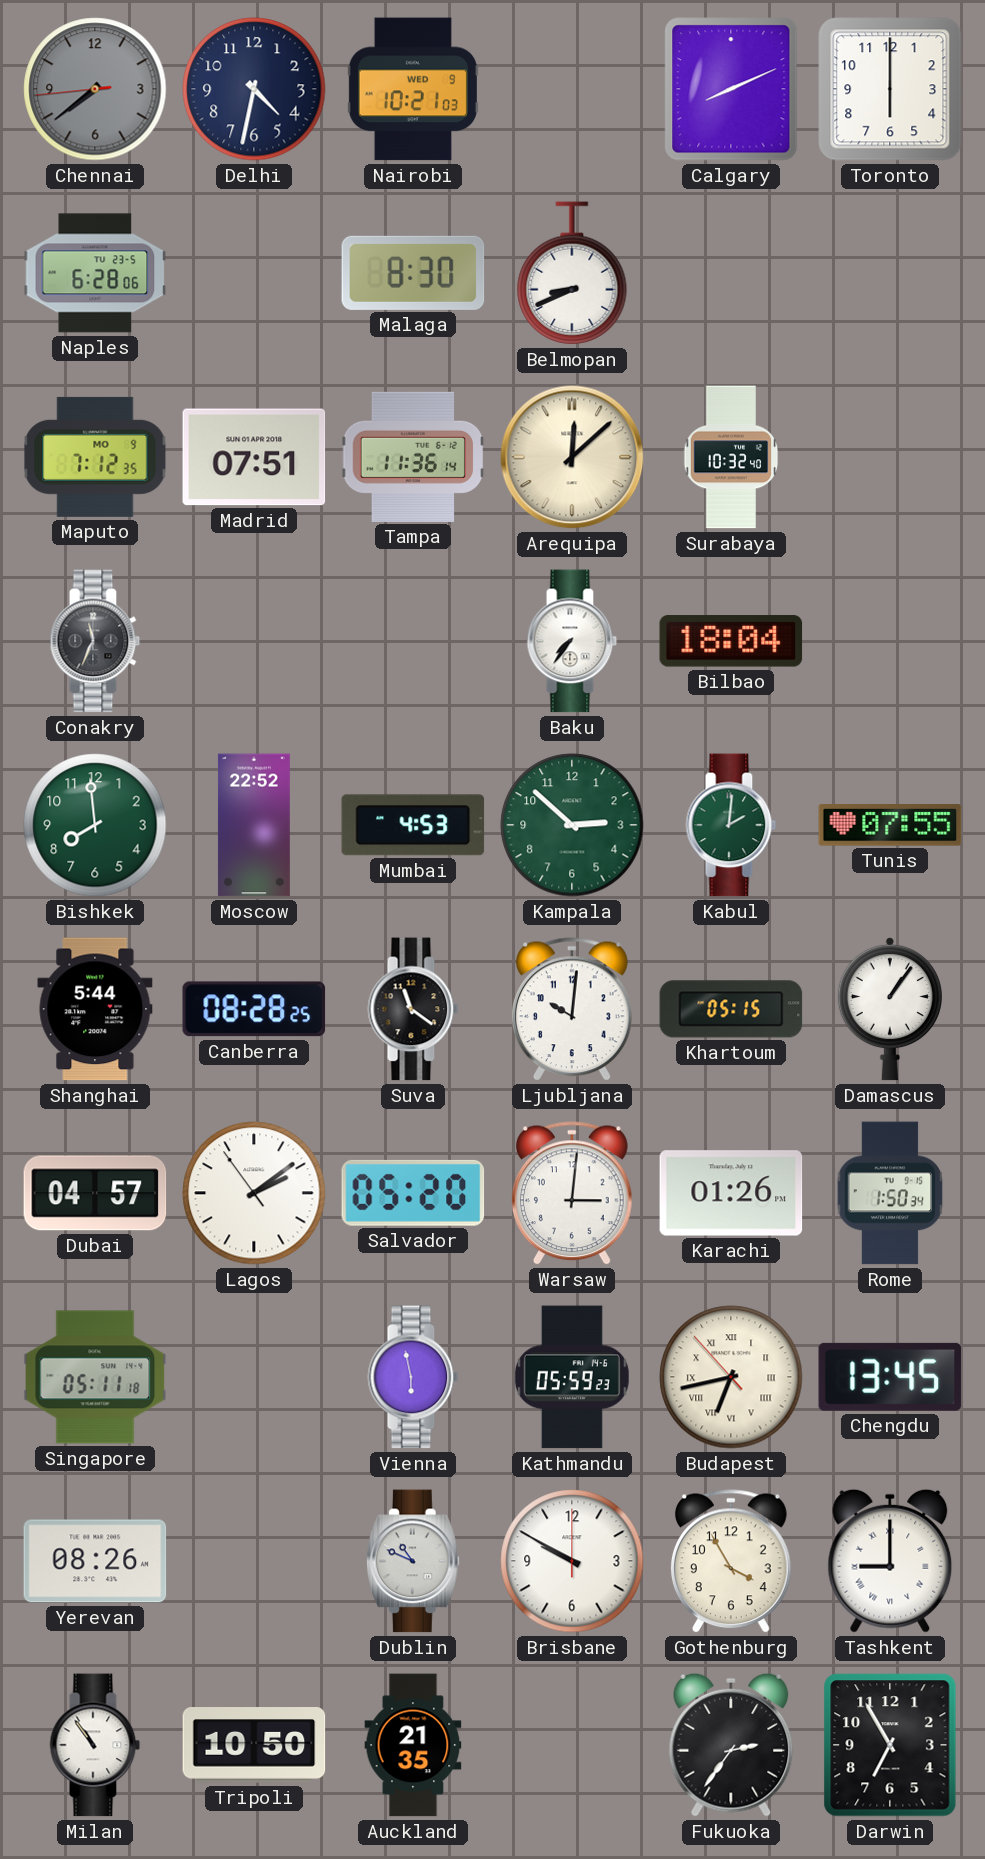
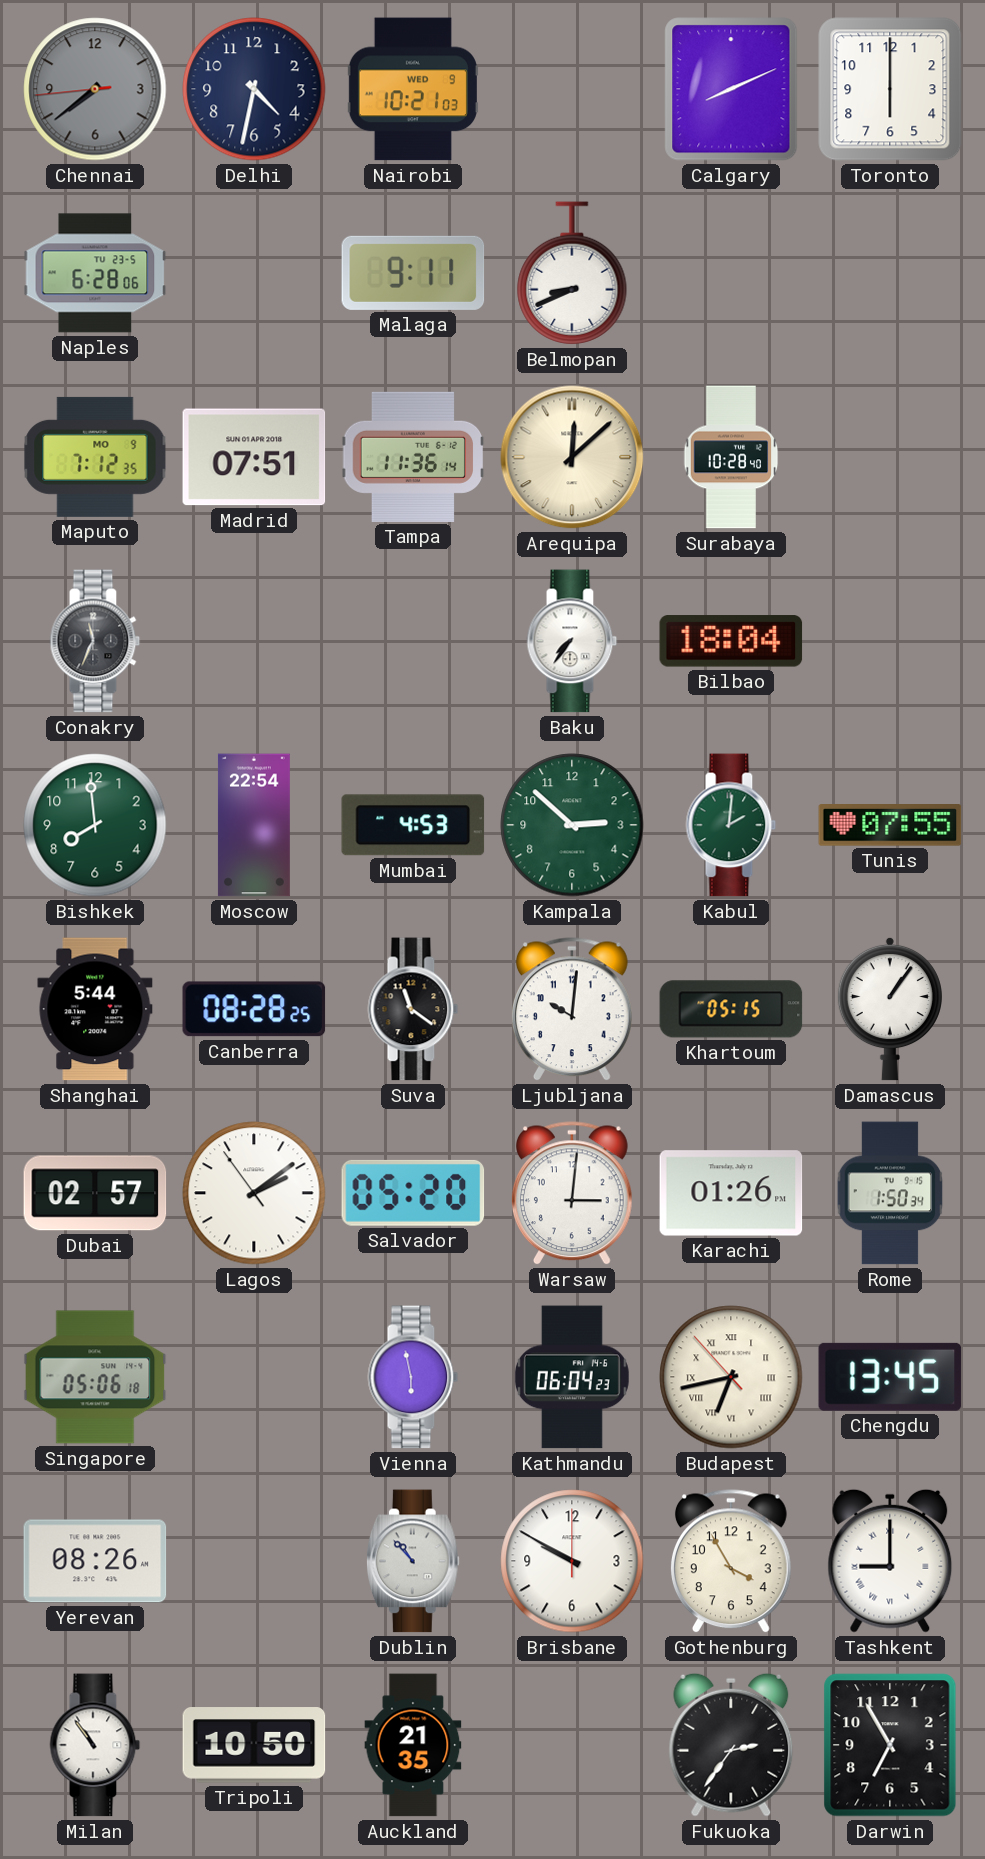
Malaga: 8:30 -> 9:11
Surabaya: 10:32 -> 10:28
Moscow: 22:52 -> 22:54
Dubai: 04:57 -> 02:57
Singapore: 05:11 -> 05:06
Kathmandu: 05:59 -> 06:04
Dublin: 10:49 -> 10:53
